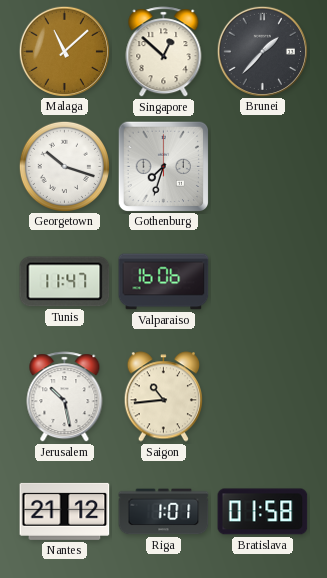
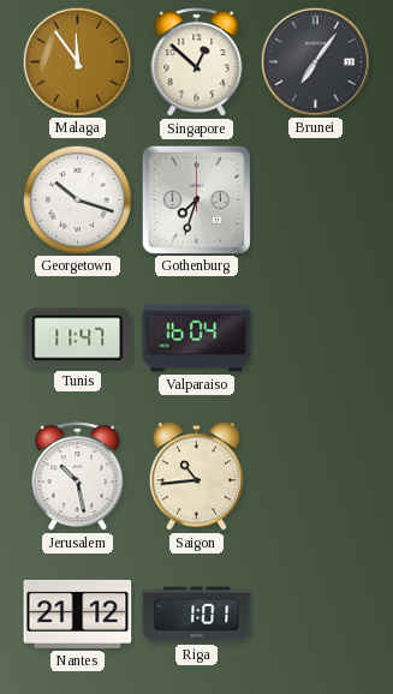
Malaga: 11:08 -> 11:54
Brunei: 1:37 -> 7:06
Valparaiso: 16:06 -> 16:04
Bratislava: 01:58 -> none
